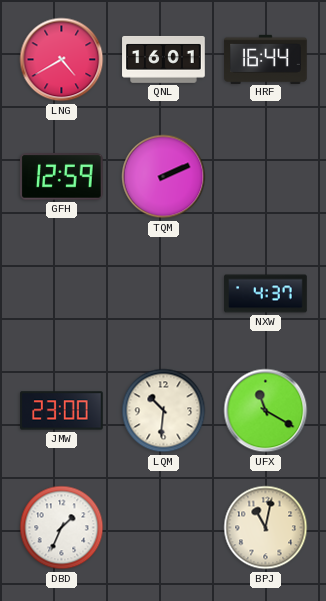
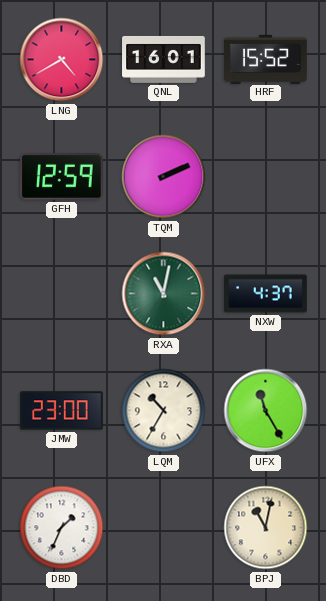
HRF: 16:44 -> 15:52
RXA: none -> 11:02
LQM: 10:31 -> 10:35
UFX: 11:20 -> 11:25
